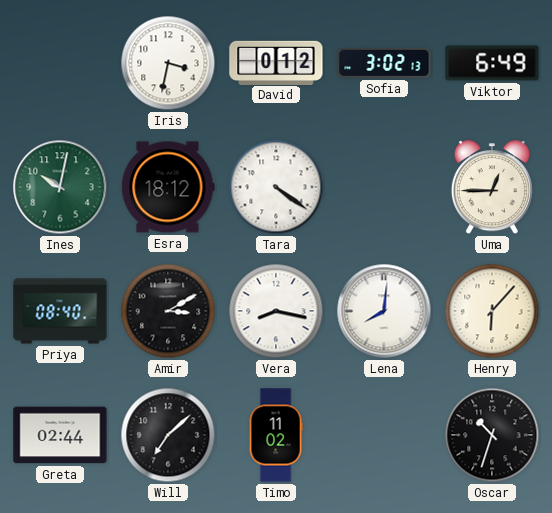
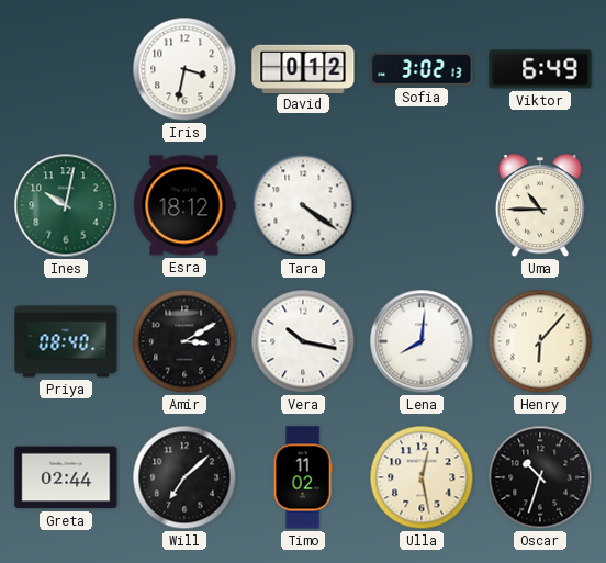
Uma: 12:45 -> 10:45
Vera: 8:17 -> 10:17
Ulla: none -> 12:28
